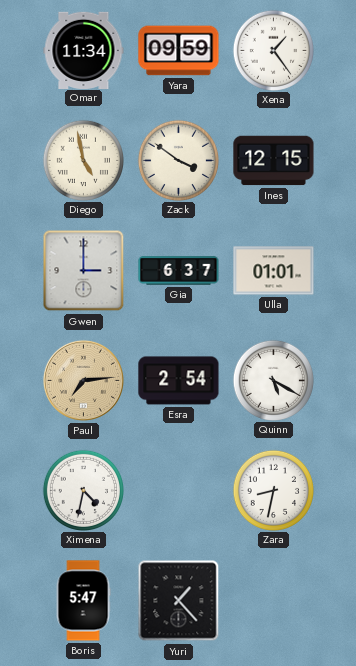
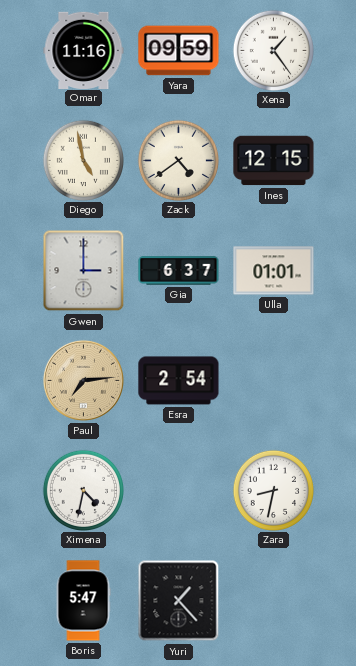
Omar: 11:34 -> 11:16
Zack: 3:51 -> 4:39
Quinn: 5:20 -> none
